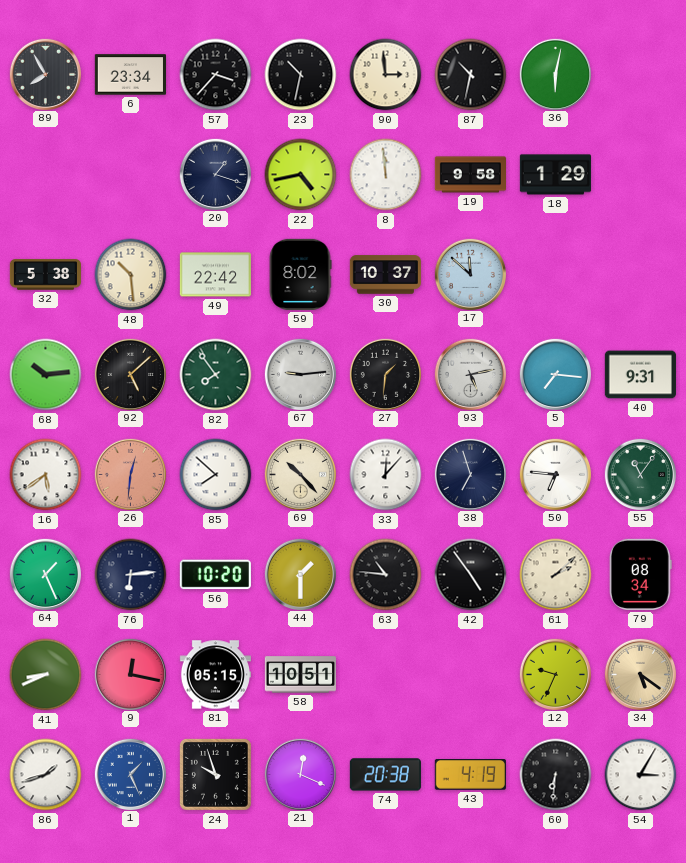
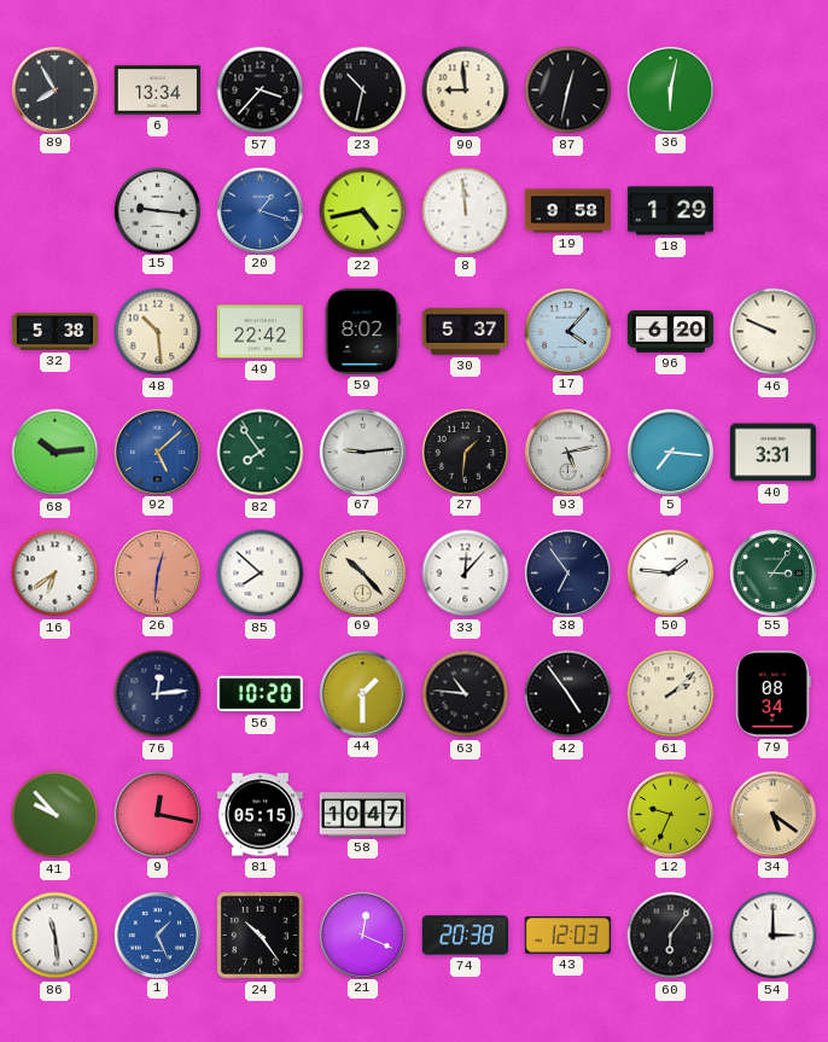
6: 23:34 -> 13:34
90: 2:59 -> 8:59
87: 10:32 -> 12:32
15: none -> 9:16
20 dial: navy -> blue
30: 10:37 -> 5:37
17: 11:52 -> 4:07
96: none -> 6:20
46: none -> 9:49
92 dial: black -> blue
40: 9:31 -> 3:31
16: 5:39 -> 6:39
38: 6:57 -> 6:54
50: 6:46 -> 1:46
55: 11:06 -> 3:06
64: 1:26 -> none
76: 6:14 -> 12:14
41: 8:41 -> 9:53
58: 10:51 -> 10:47
86: 1:42 -> 11:29
24: 9:57 -> 10:24
43: 4:19 -> 12:03
60: 6:31 -> 6:06
54: 3:05 -> 3:00
